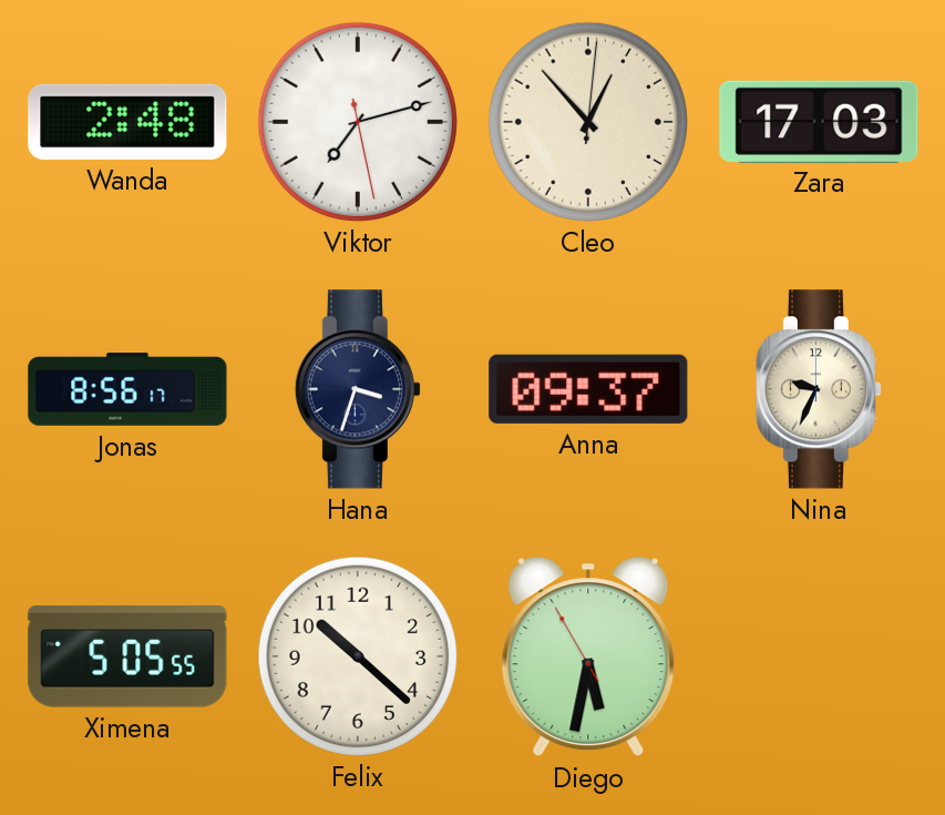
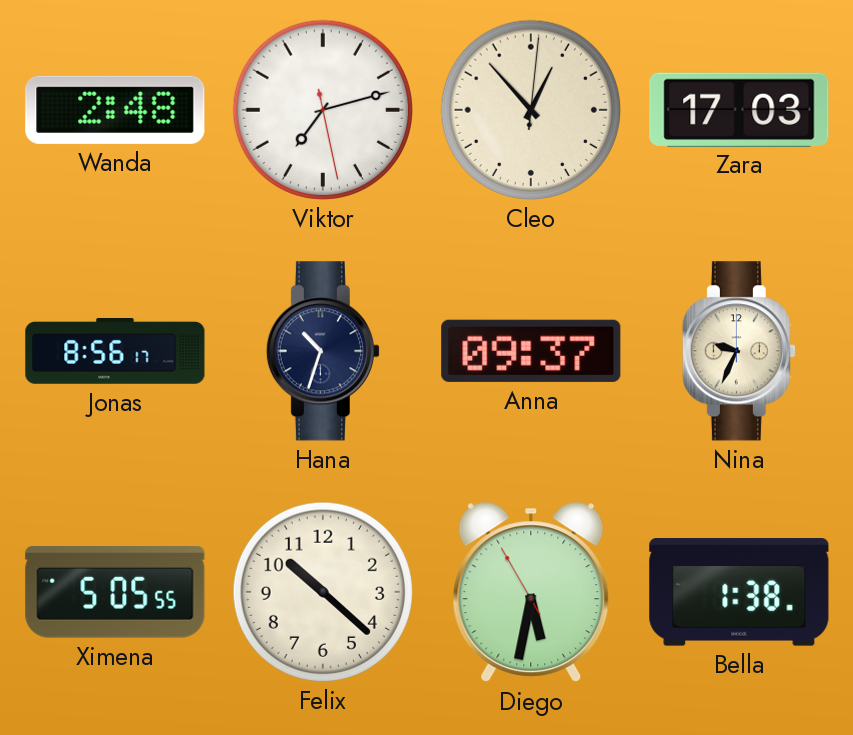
Hana: 3:33 -> 10:33
Bella: none -> 1:38
